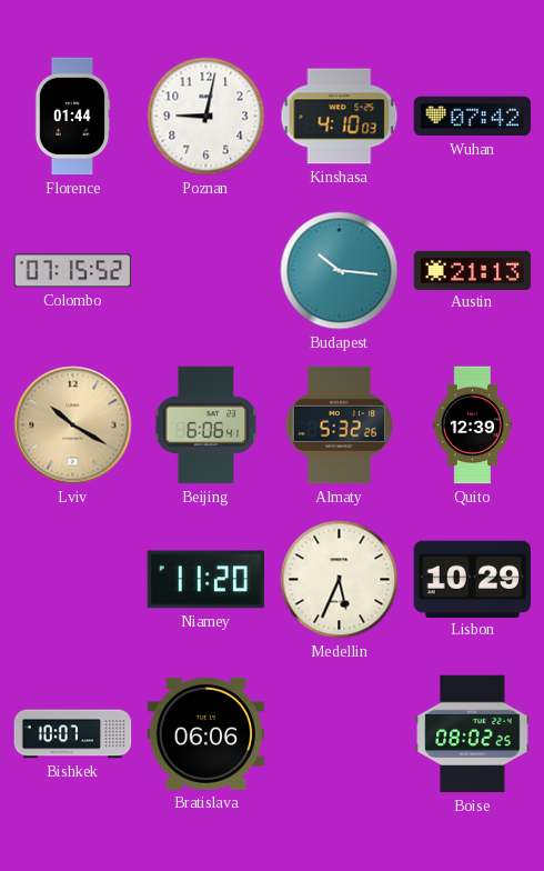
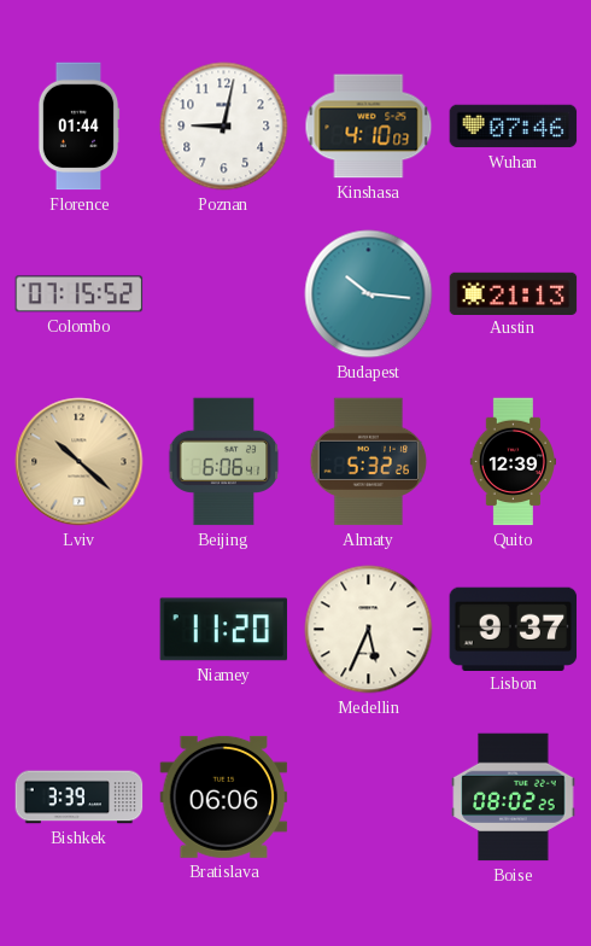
Wuhan: 07:42 -> 07:46
Lviv: 10:20 -> 10:22
Lisbon: 10:29 -> 9:37
Bishkek: 10:07 -> 3:39
